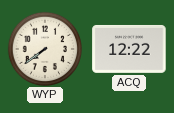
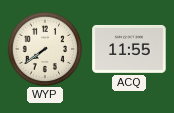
ACQ: 12:22 -> 11:55
